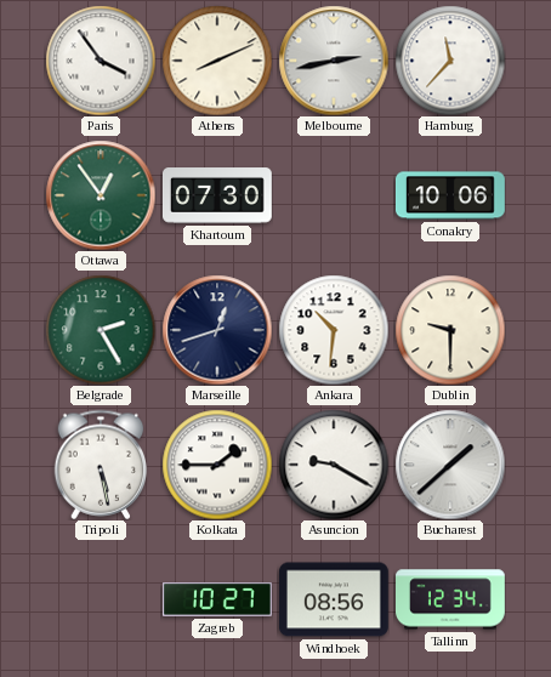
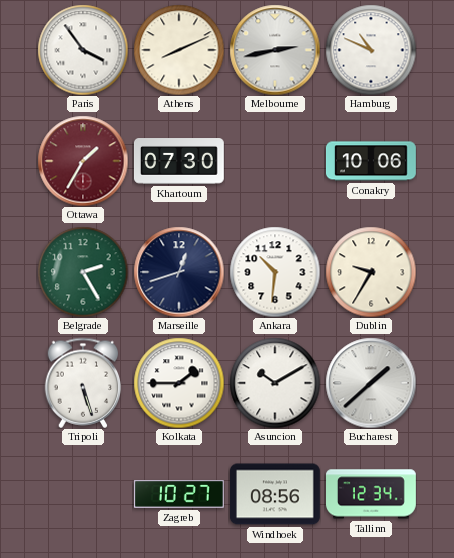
Hamburg: 11:37 -> 10:49
Ottawa: 12:54 -> 1:35
Ottawa dial: green -> burgundy
Dublin: 9:30 -> 9:35
Tripoli: 5:28 -> 5:27
Asuncion: 9:20 -> 10:10
